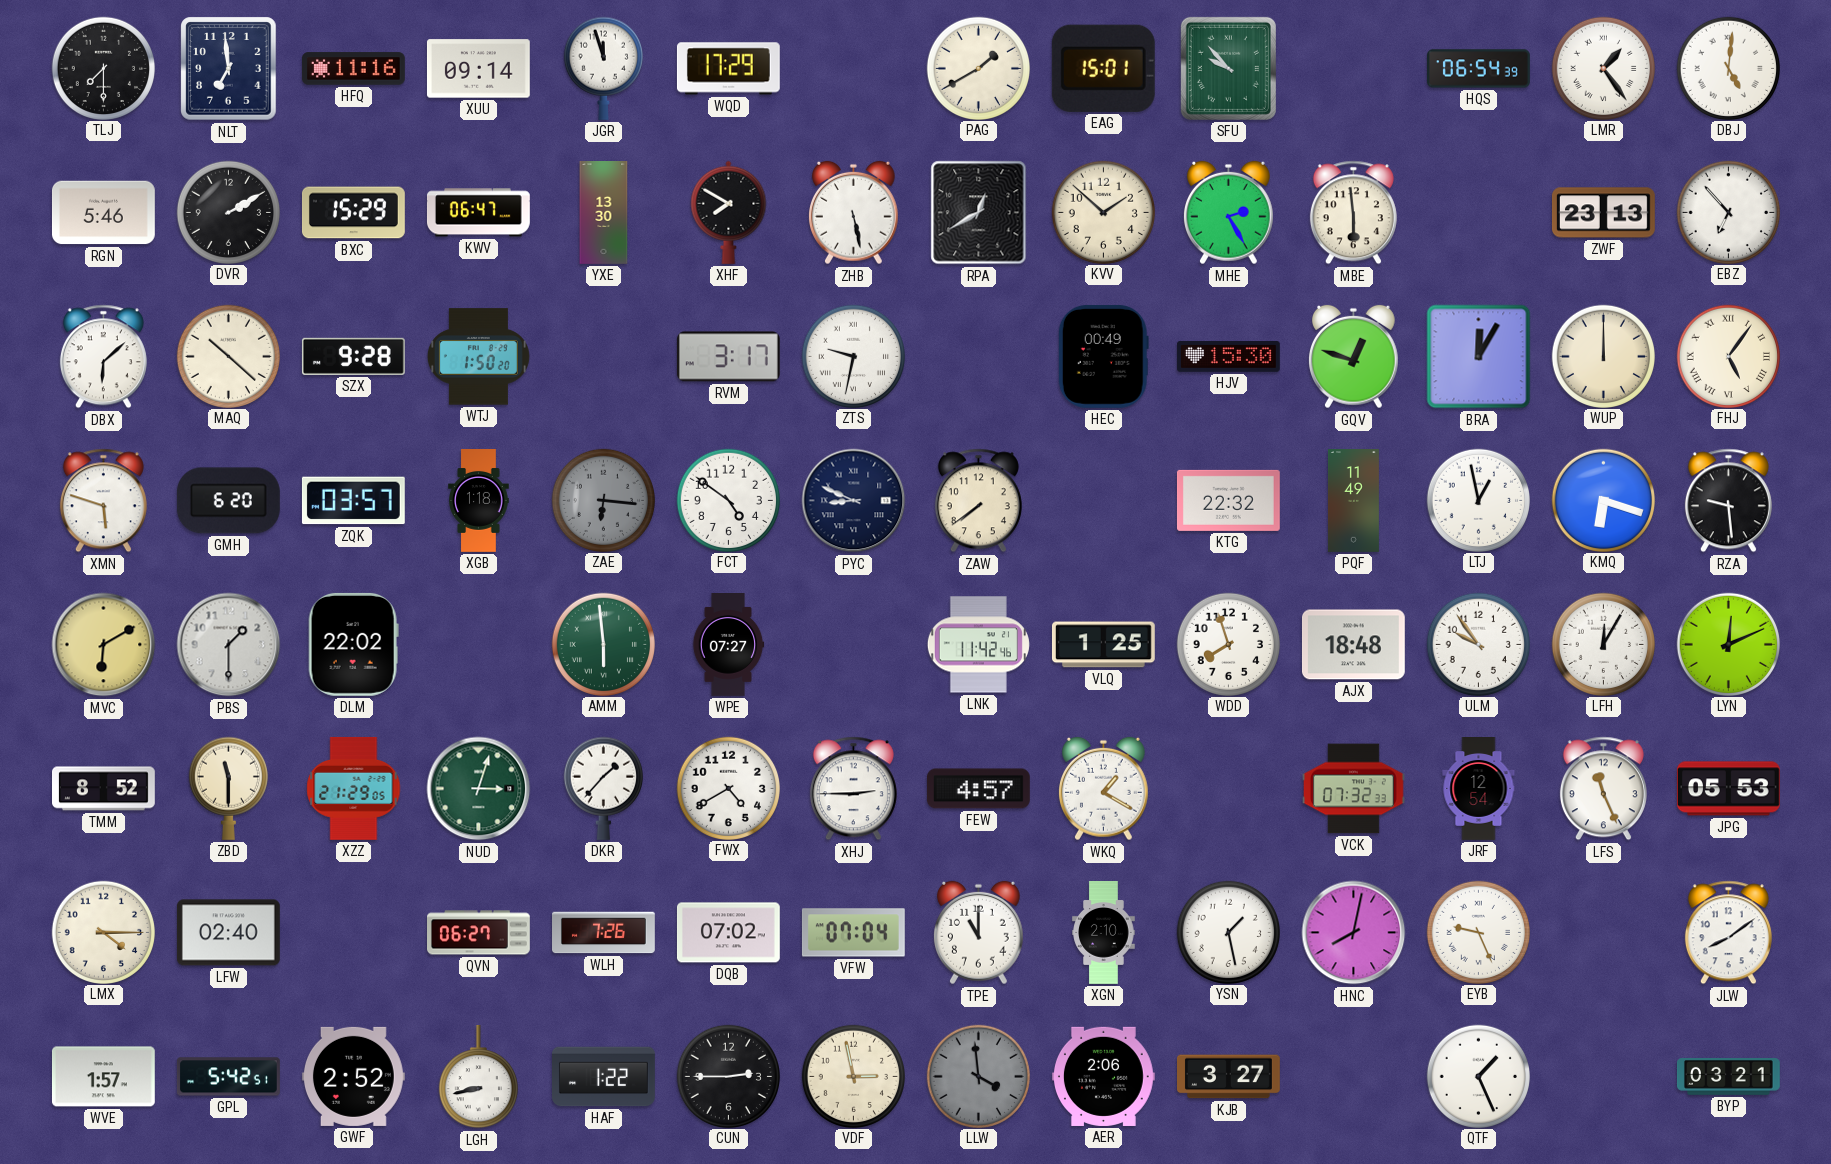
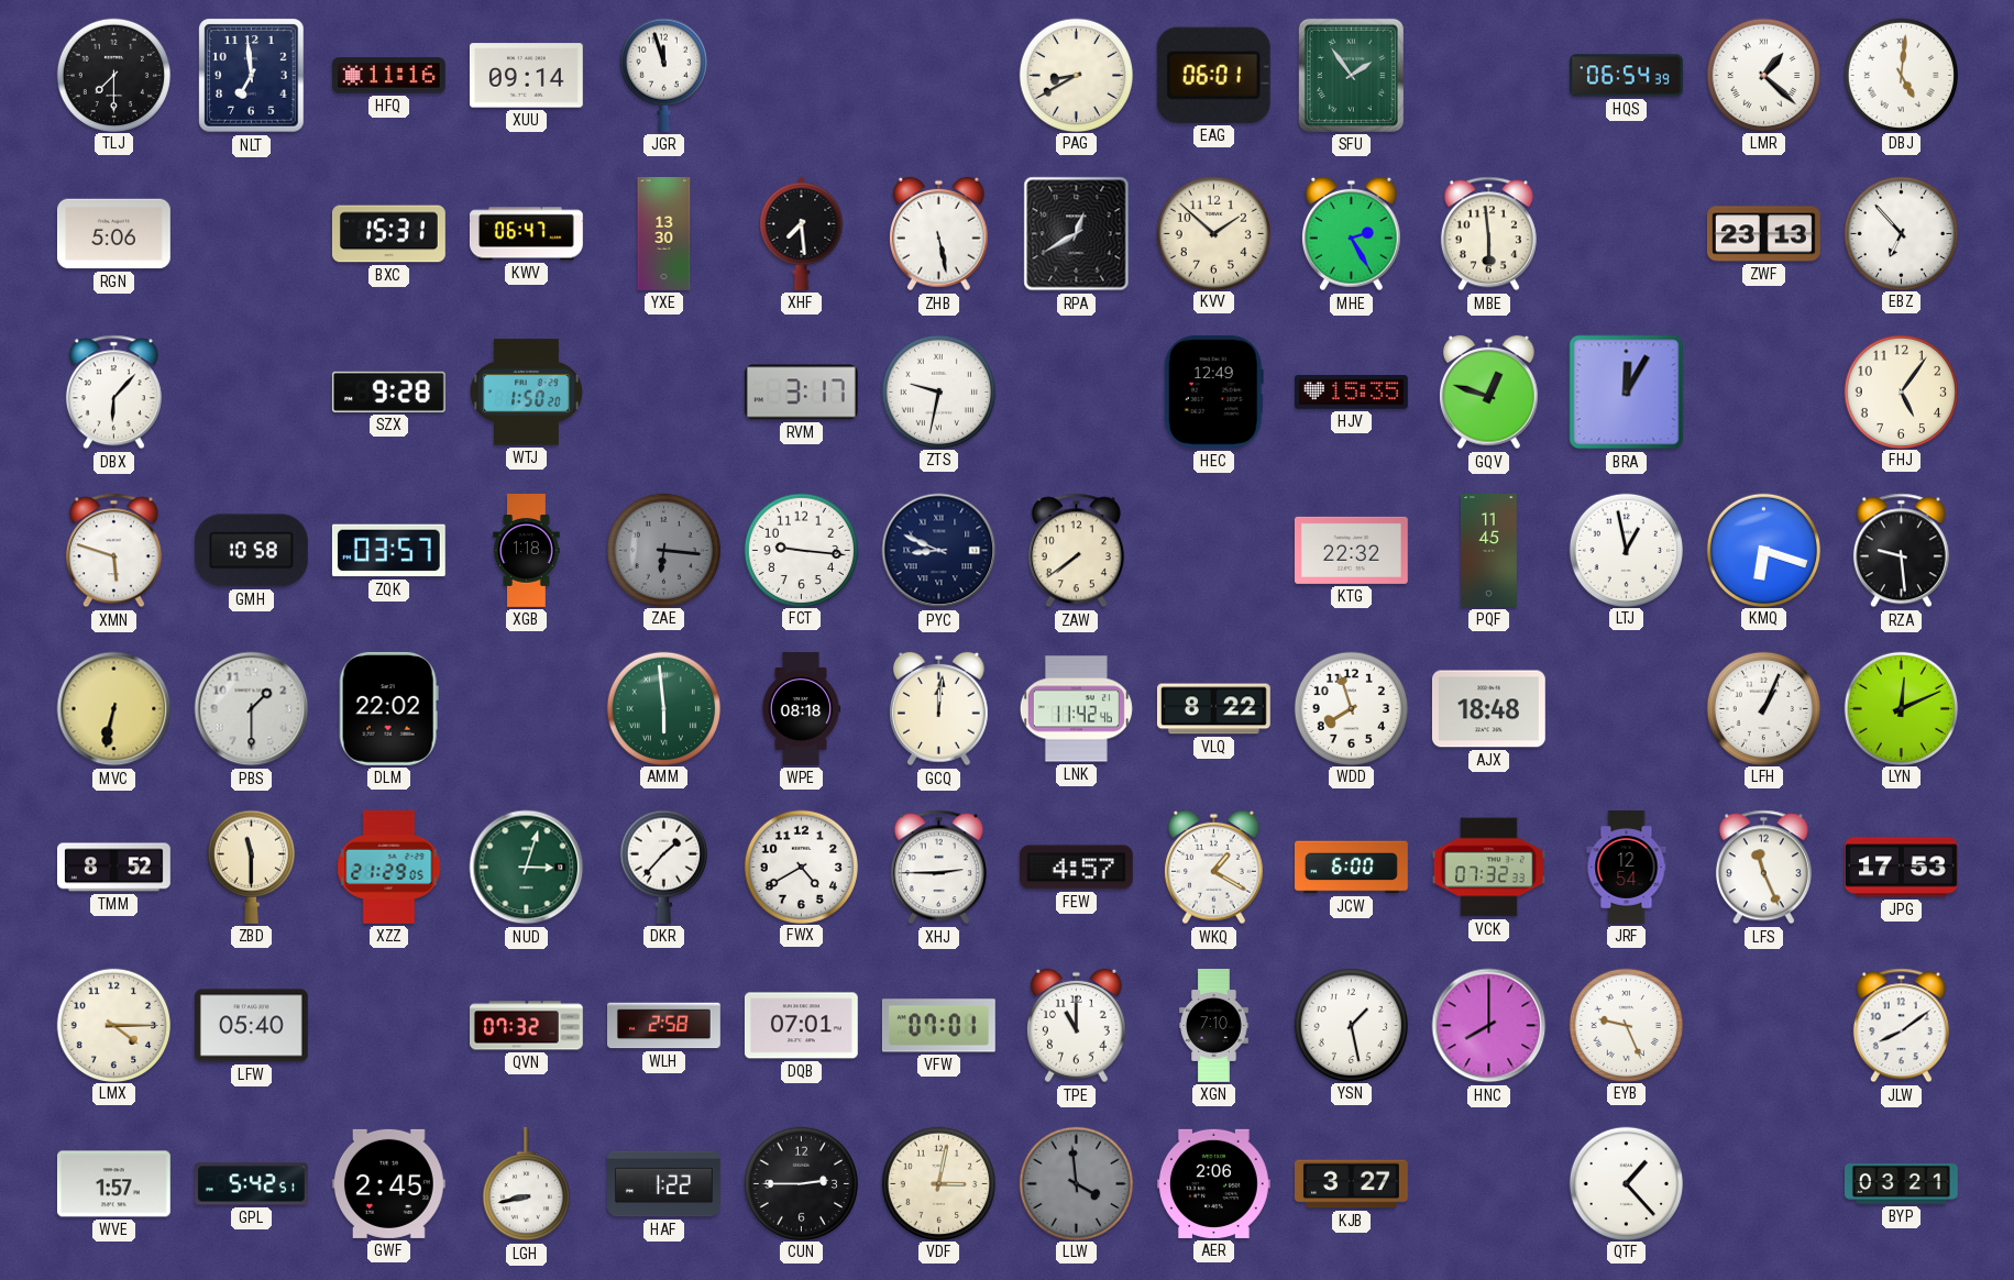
WQD: 17:29 -> none
PAG: 1:40 -> 8:40
EAG: 15:01 -> 06:01
SFU: 9:53 -> 1:54
LMR: 1:24 -> 1:22
RGN: 5:46 -> 5:06
DVR: 2:10 -> none
BXC: 15:29 -> 15:31
XHF: 7:50 -> 7:29
DBX: 6:08 -> 6:07
MAQ: 10:22 -> none
HEC: 00:49 -> 12:49
HJV: 15:30 -> 15:35
WUP: 12:00 -> none
FHJ numerals: Roman -> Arabic
GMH: 6:20 -> 10:58
FCT: 4:51 -> 9:16
PQF: 11:49 -> 11:45
MVC: 6:10 -> 6:32
WPE: 07:27 -> 08:18
GCQ: none -> 12:01
VLQ: 1:25 -> 8:22
ULM: 9:54 -> none
LFH: 12:05 -> 1:04
JCW: none -> 6:00
JPG: 05:53 -> 17:53
LFW: 02:40 -> 05:40
QVN: 06:27 -> 07:32
WLH: 7:26 -> 2:58
DQB: 07:02 -> 07:01
VFW: 07:04 -> 07:01
XGN: 2:10 -> 7:10
HNC: 8:02 -> 8:00
GWF: 2:52 -> 2:45
VDF: 2:58 -> 3:02
QTF: 1:26 -> 1:23
